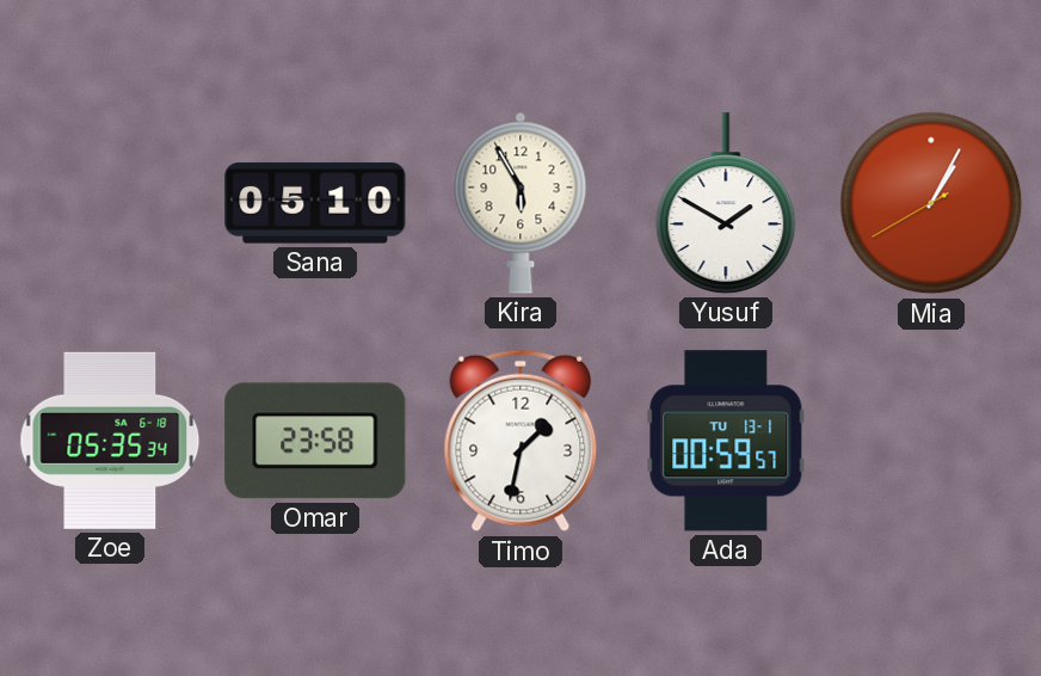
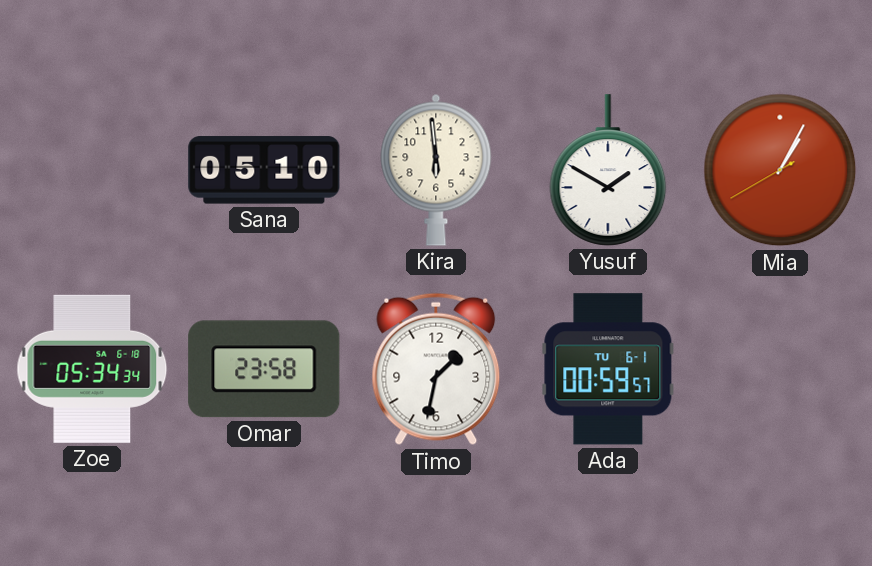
Kira: 5:55 -> 5:59
Zoe: 05:35 -> 05:34
Ada date: TU 13-1 -> TU 6-1
